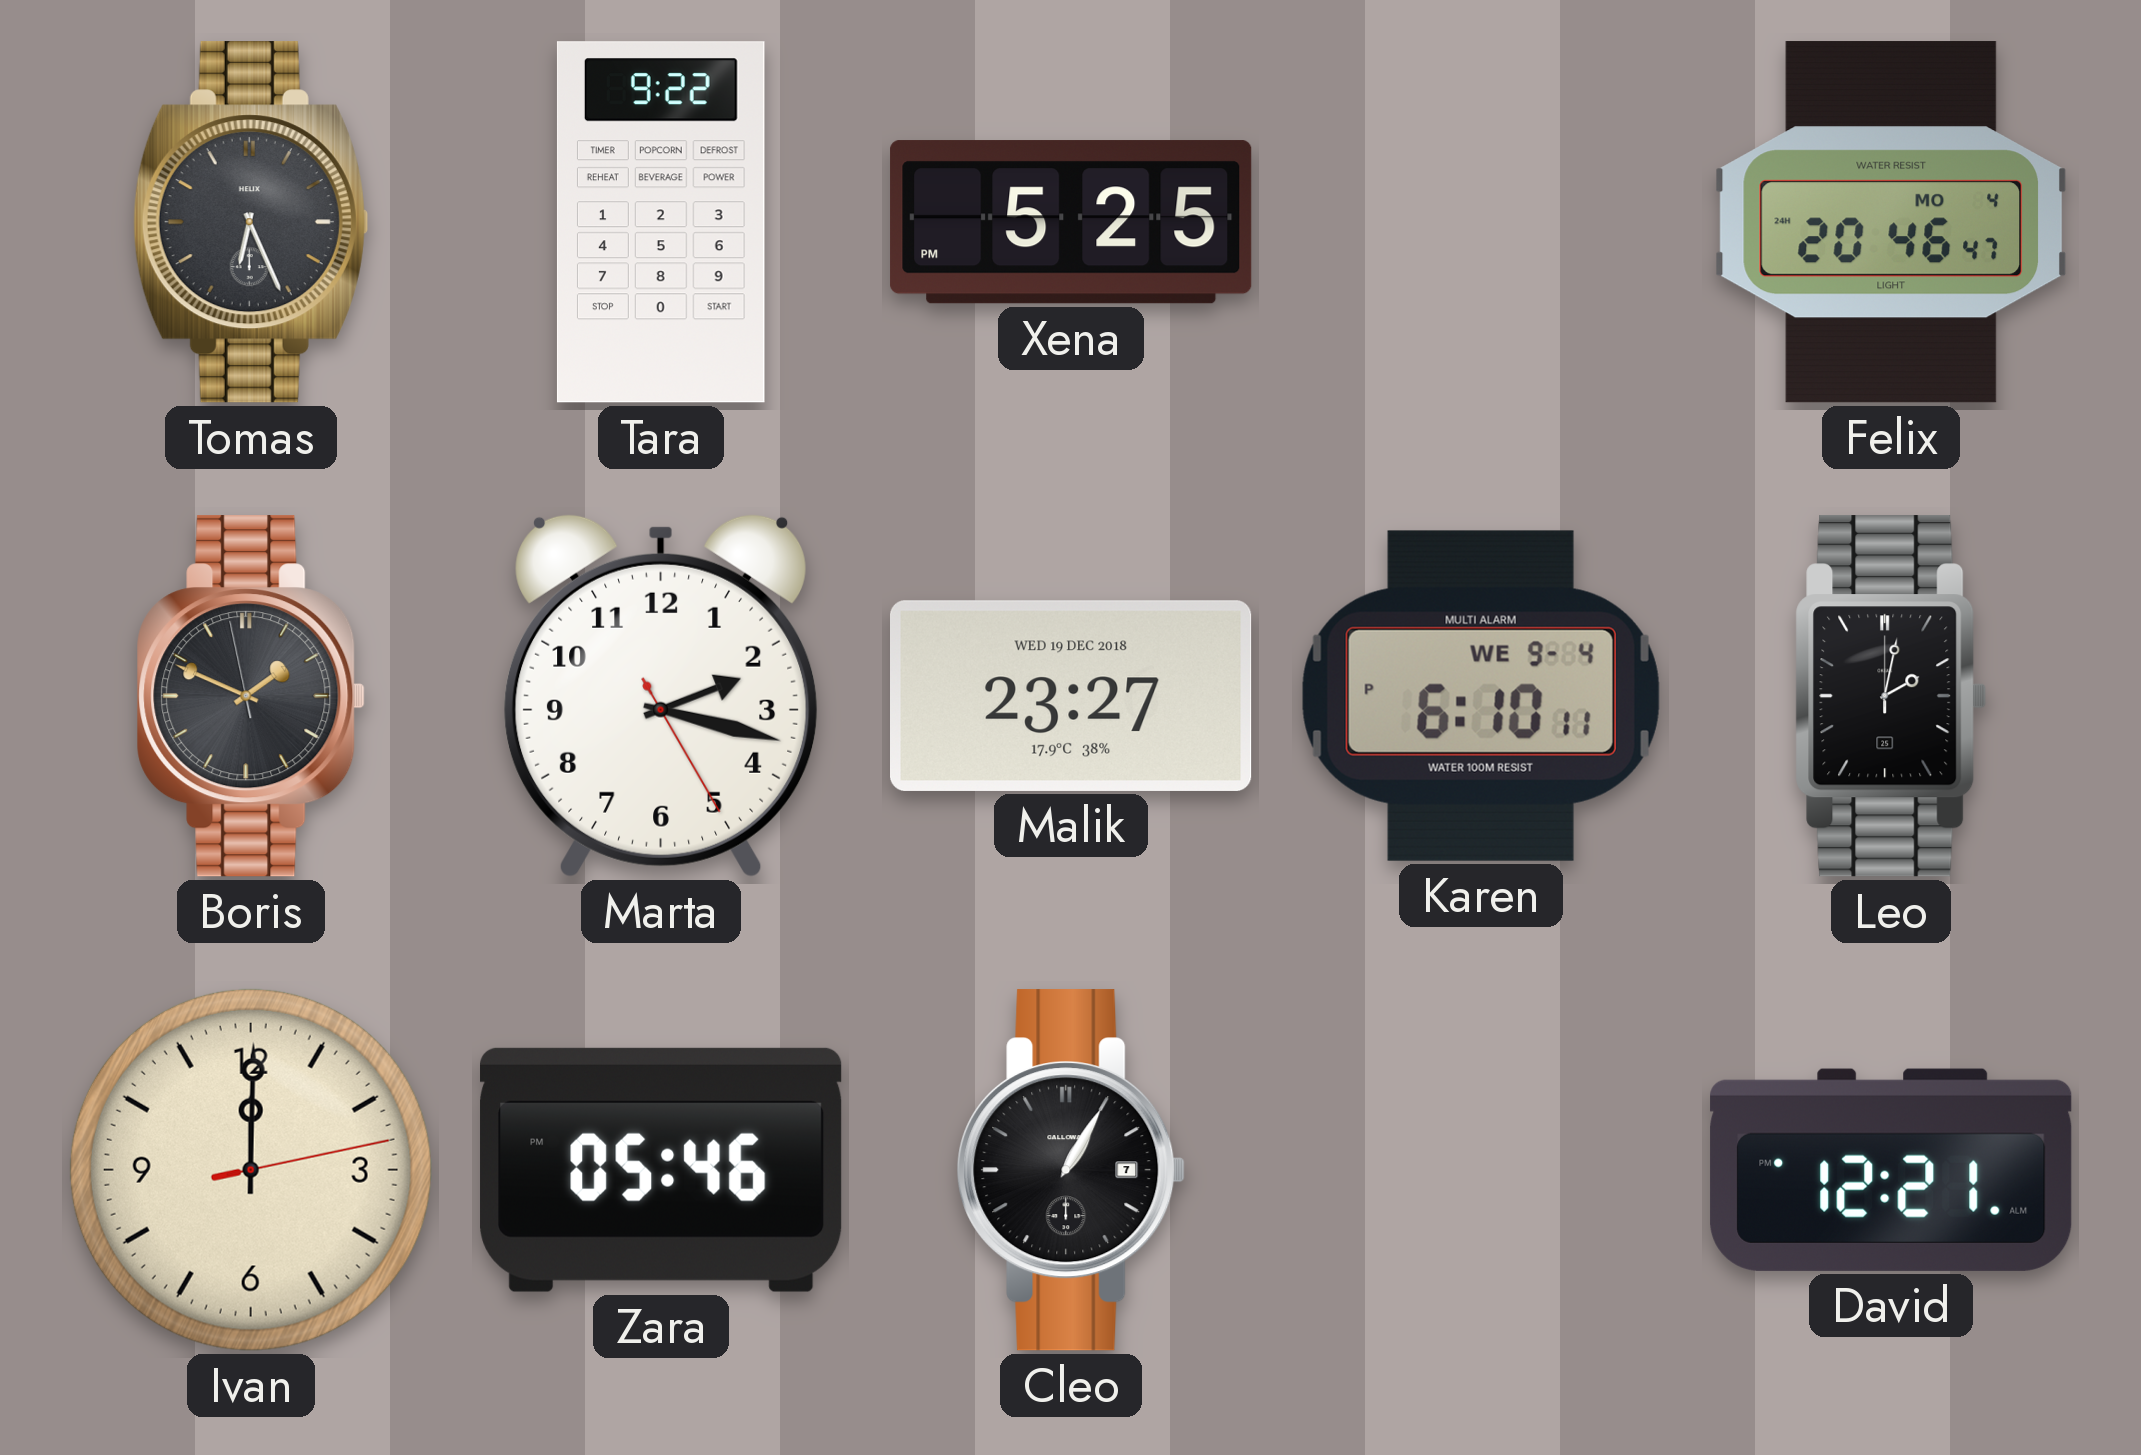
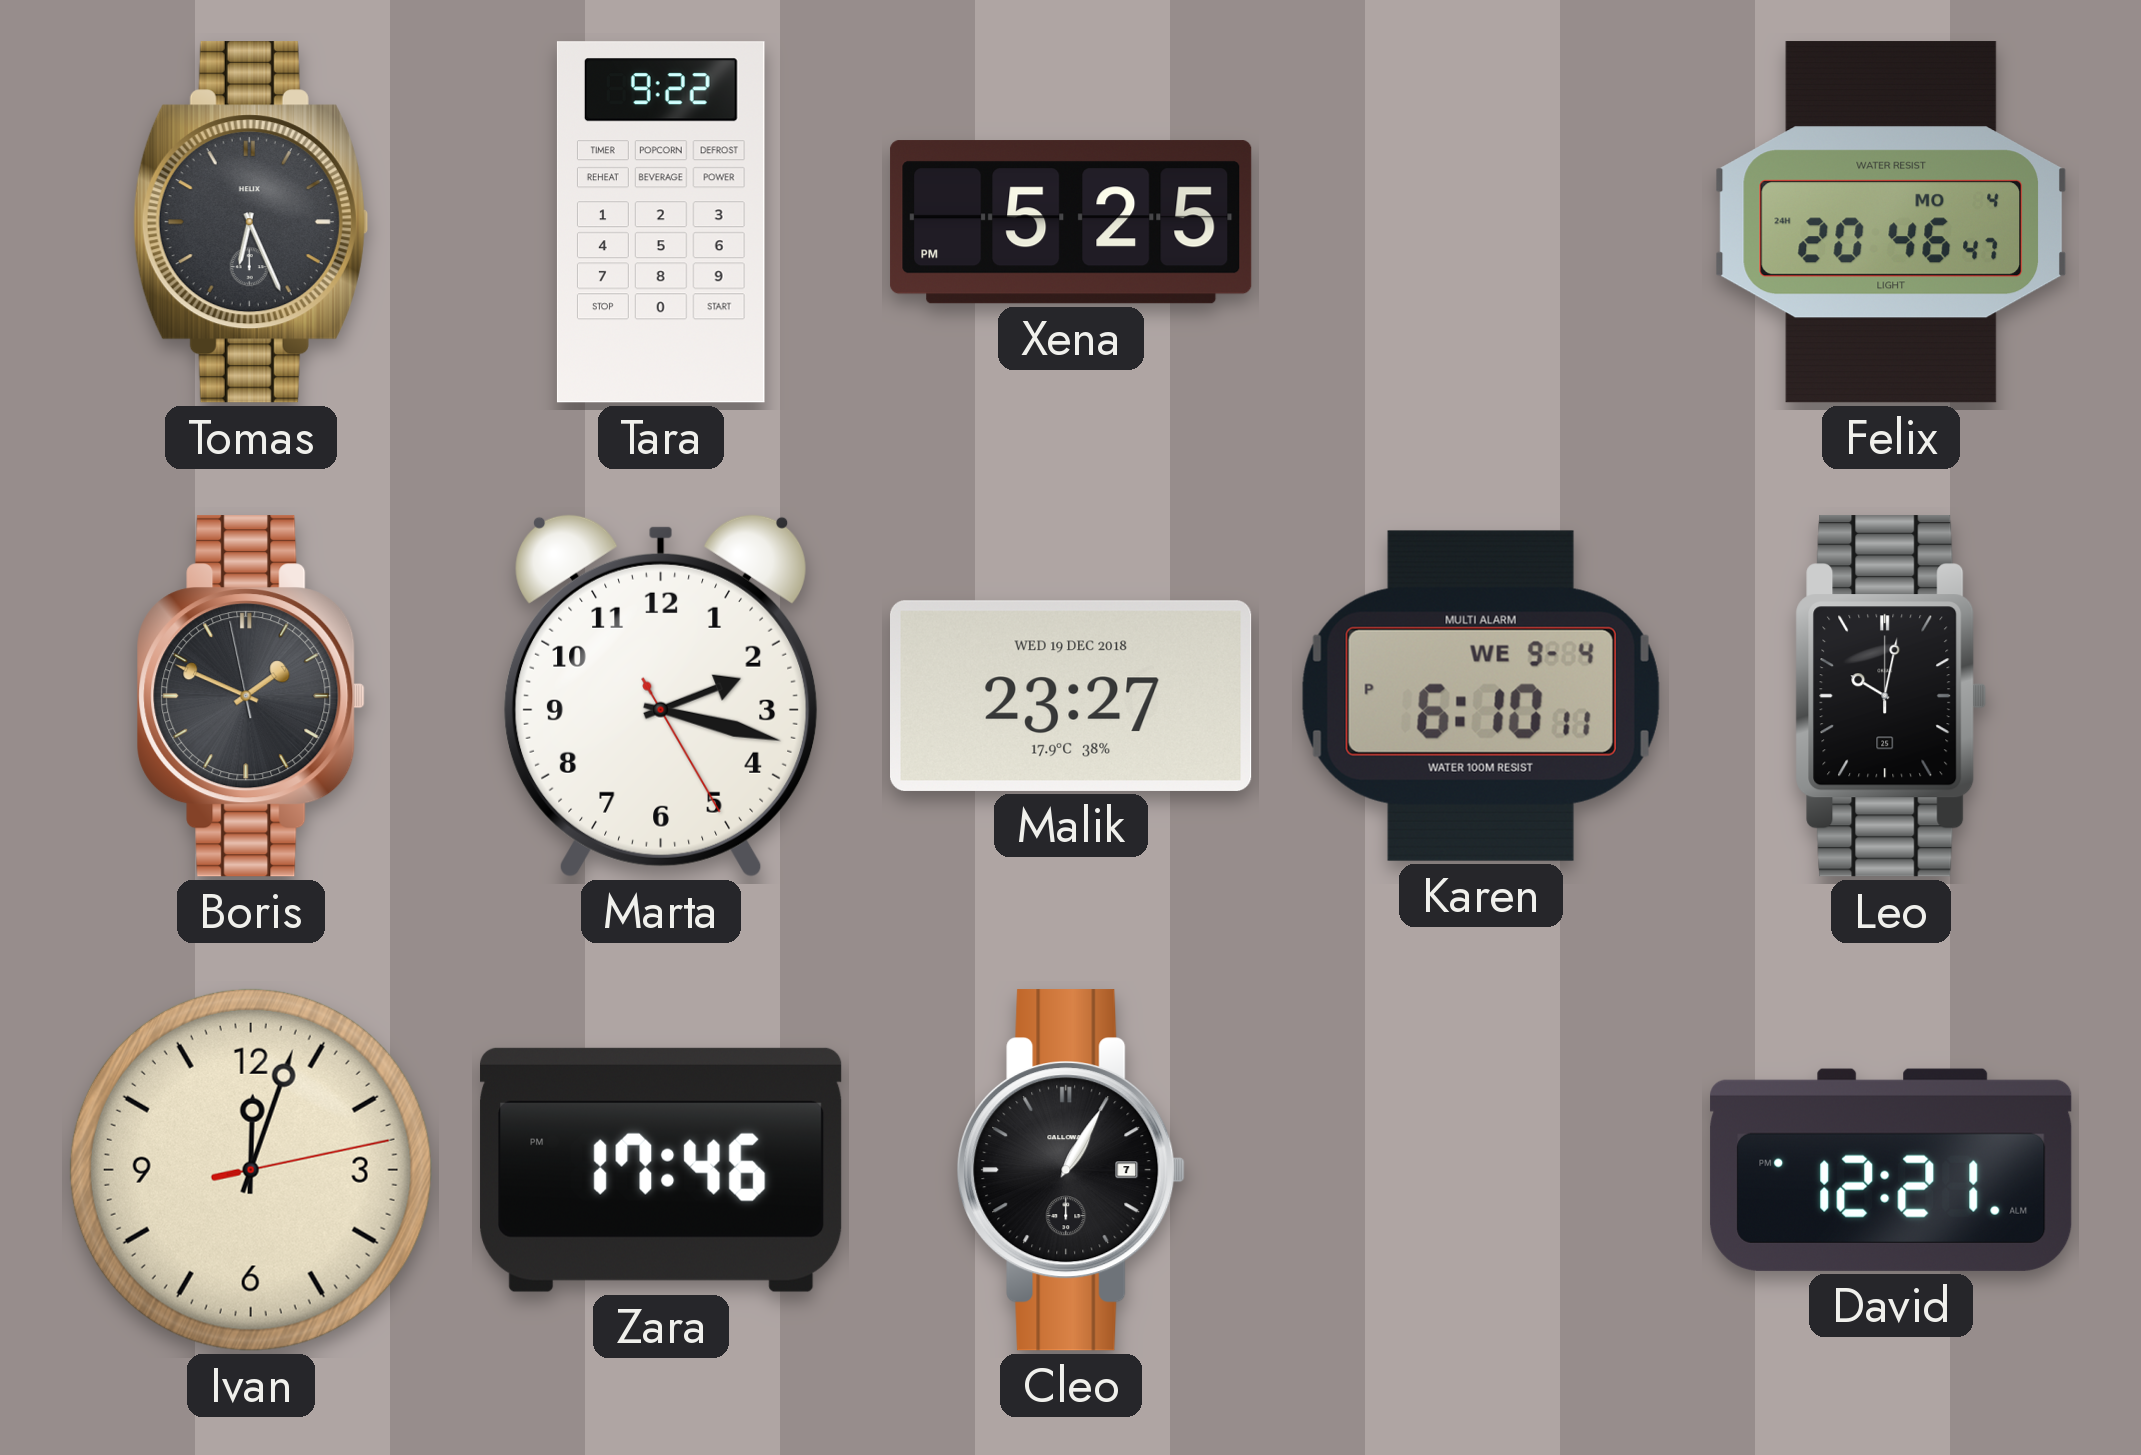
Leo: 2:02 -> 10:02
Ivan: 12:00 -> 12:03
Zara: 05:46 -> 17:46
